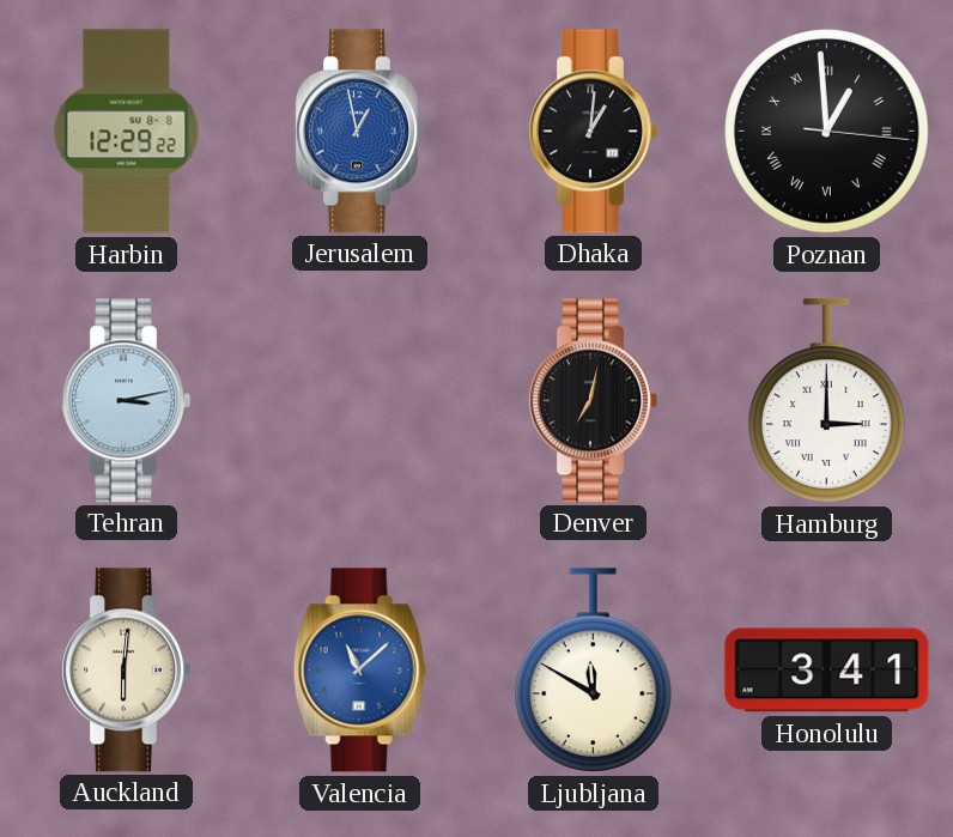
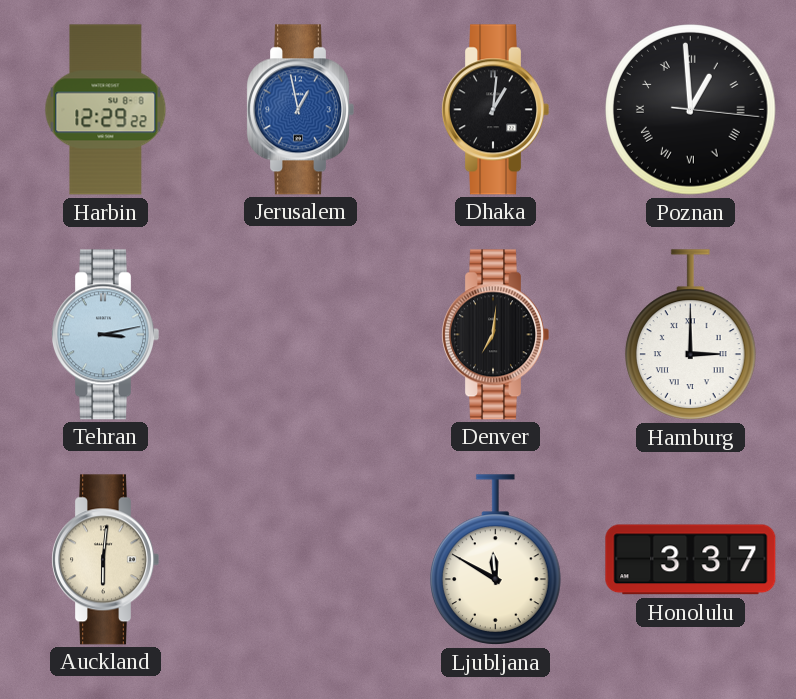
Denver: 7:02 -> 7:01
Valencia: 11:08 -> none
Honolulu: 3:41 -> 3:37
